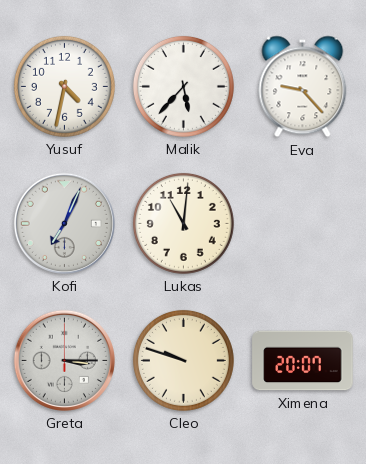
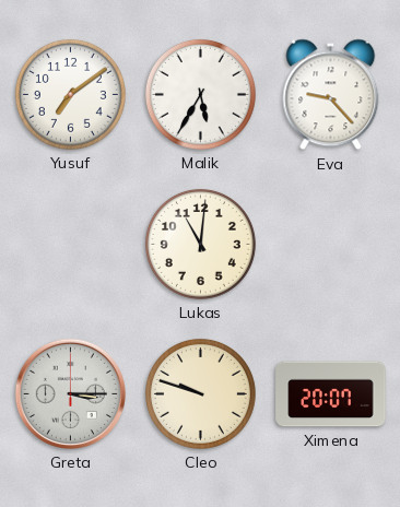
Yusuf: 4:32 -> 7:09
Malik: 5:37 -> 5:35
Kofi: 7:04 -> none
